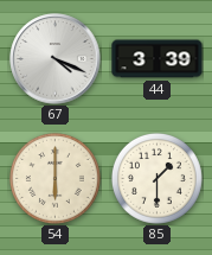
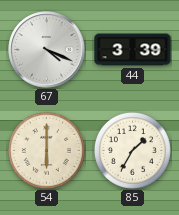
85: 1:30 -> 1:35
